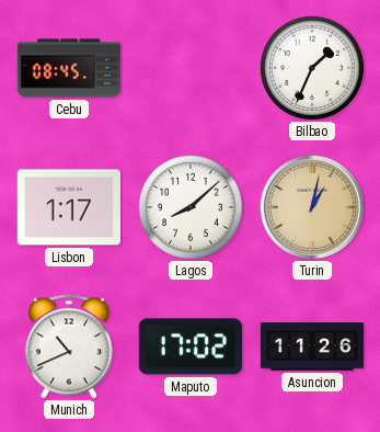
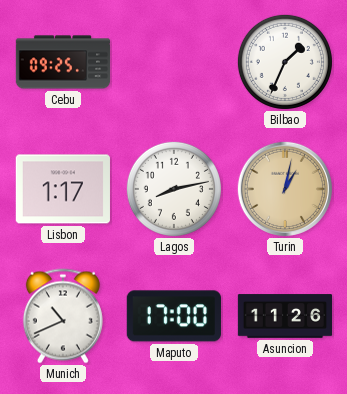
Cebu: 08:45 -> 09:25
Lagos: 8:08 -> 8:13
Maputo: 17:02 -> 17:00
